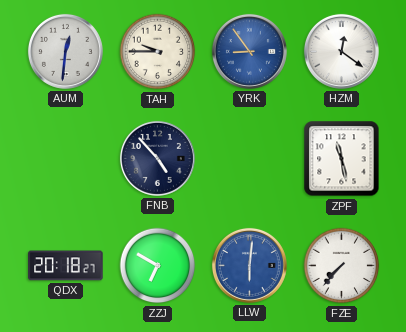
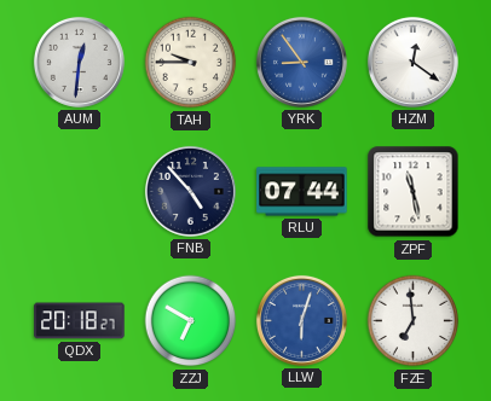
RLU: none -> 07:44
LLW: 6:01 -> 6:03
FZE: 7:37 -> 6:59
